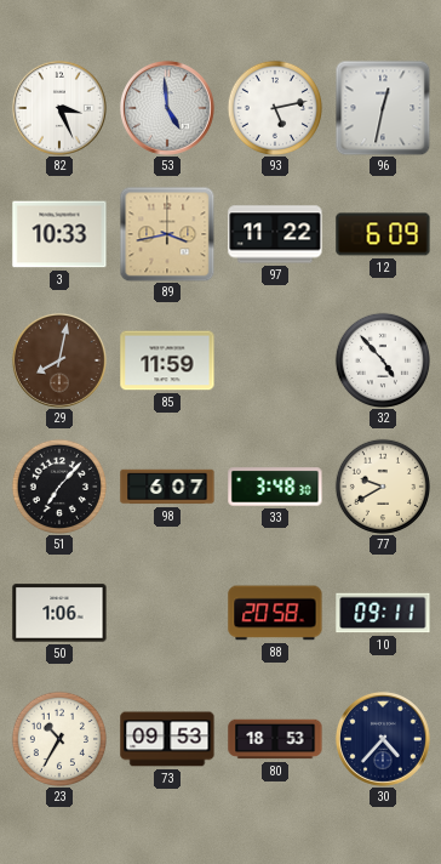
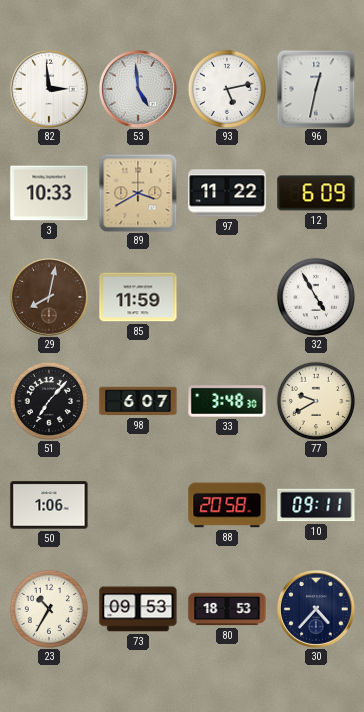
82: 3:26 -> 2:59
89: 3:43 -> 3:40
32: 4:53 -> 4:55
